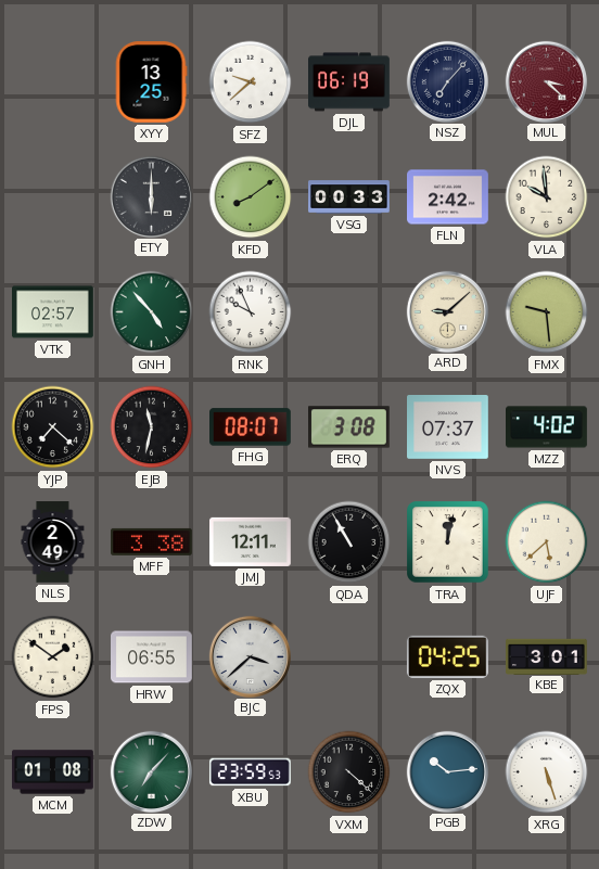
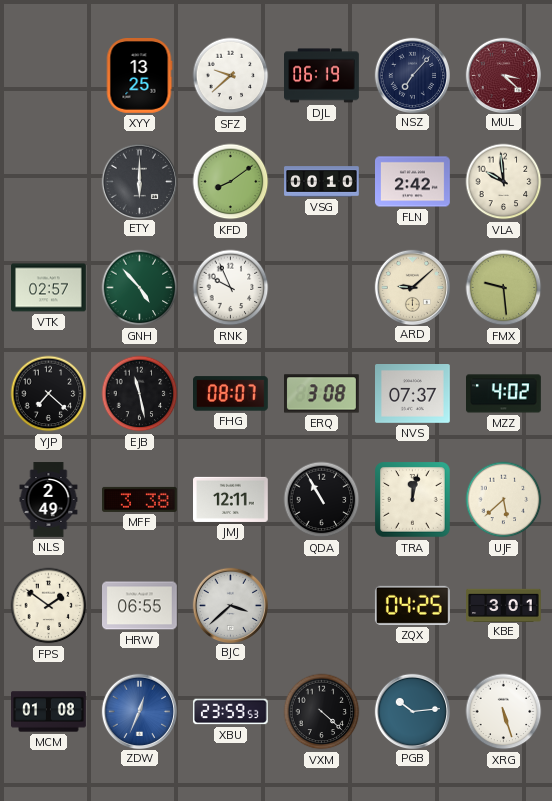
VSG: 00:33 -> 00:10
EJB: 11:32 -> 11:28
ZDW: 7:07 -> 12:34
ZDW dial: green -> blue
